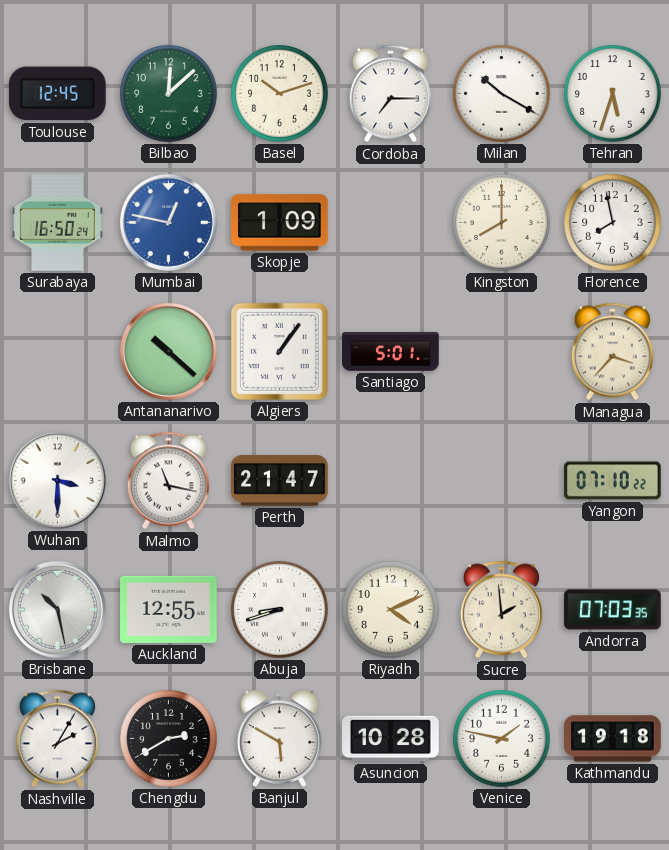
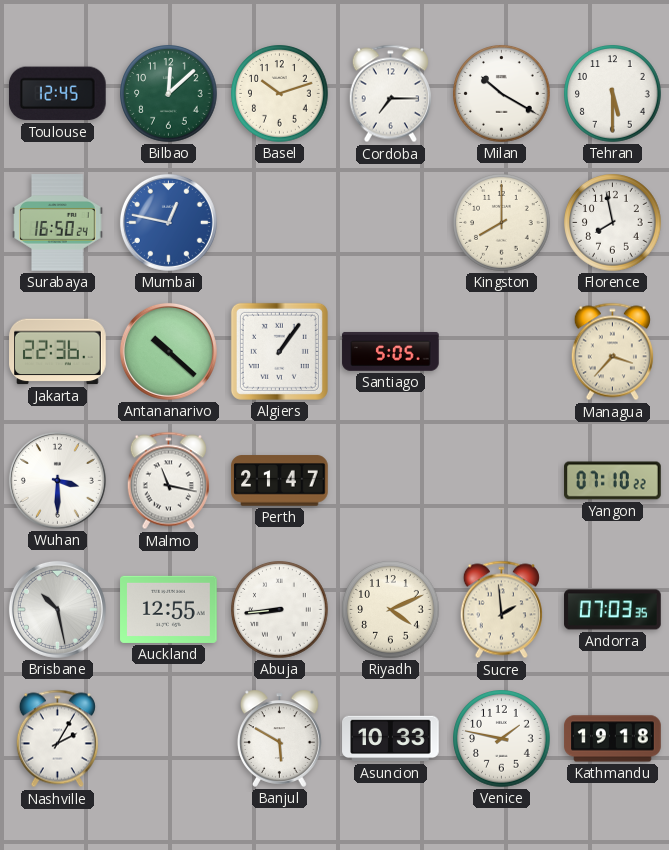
Tehran: 5:33 -> 5:30
Skopje: 1:09 -> none
Jakarta: none -> 22:36
Santiago: 5:01 -> 5:05
Abuja: 8:42 -> 8:44
Chengdu: 2:40 -> none
Asuncion: 10:28 -> 10:33
